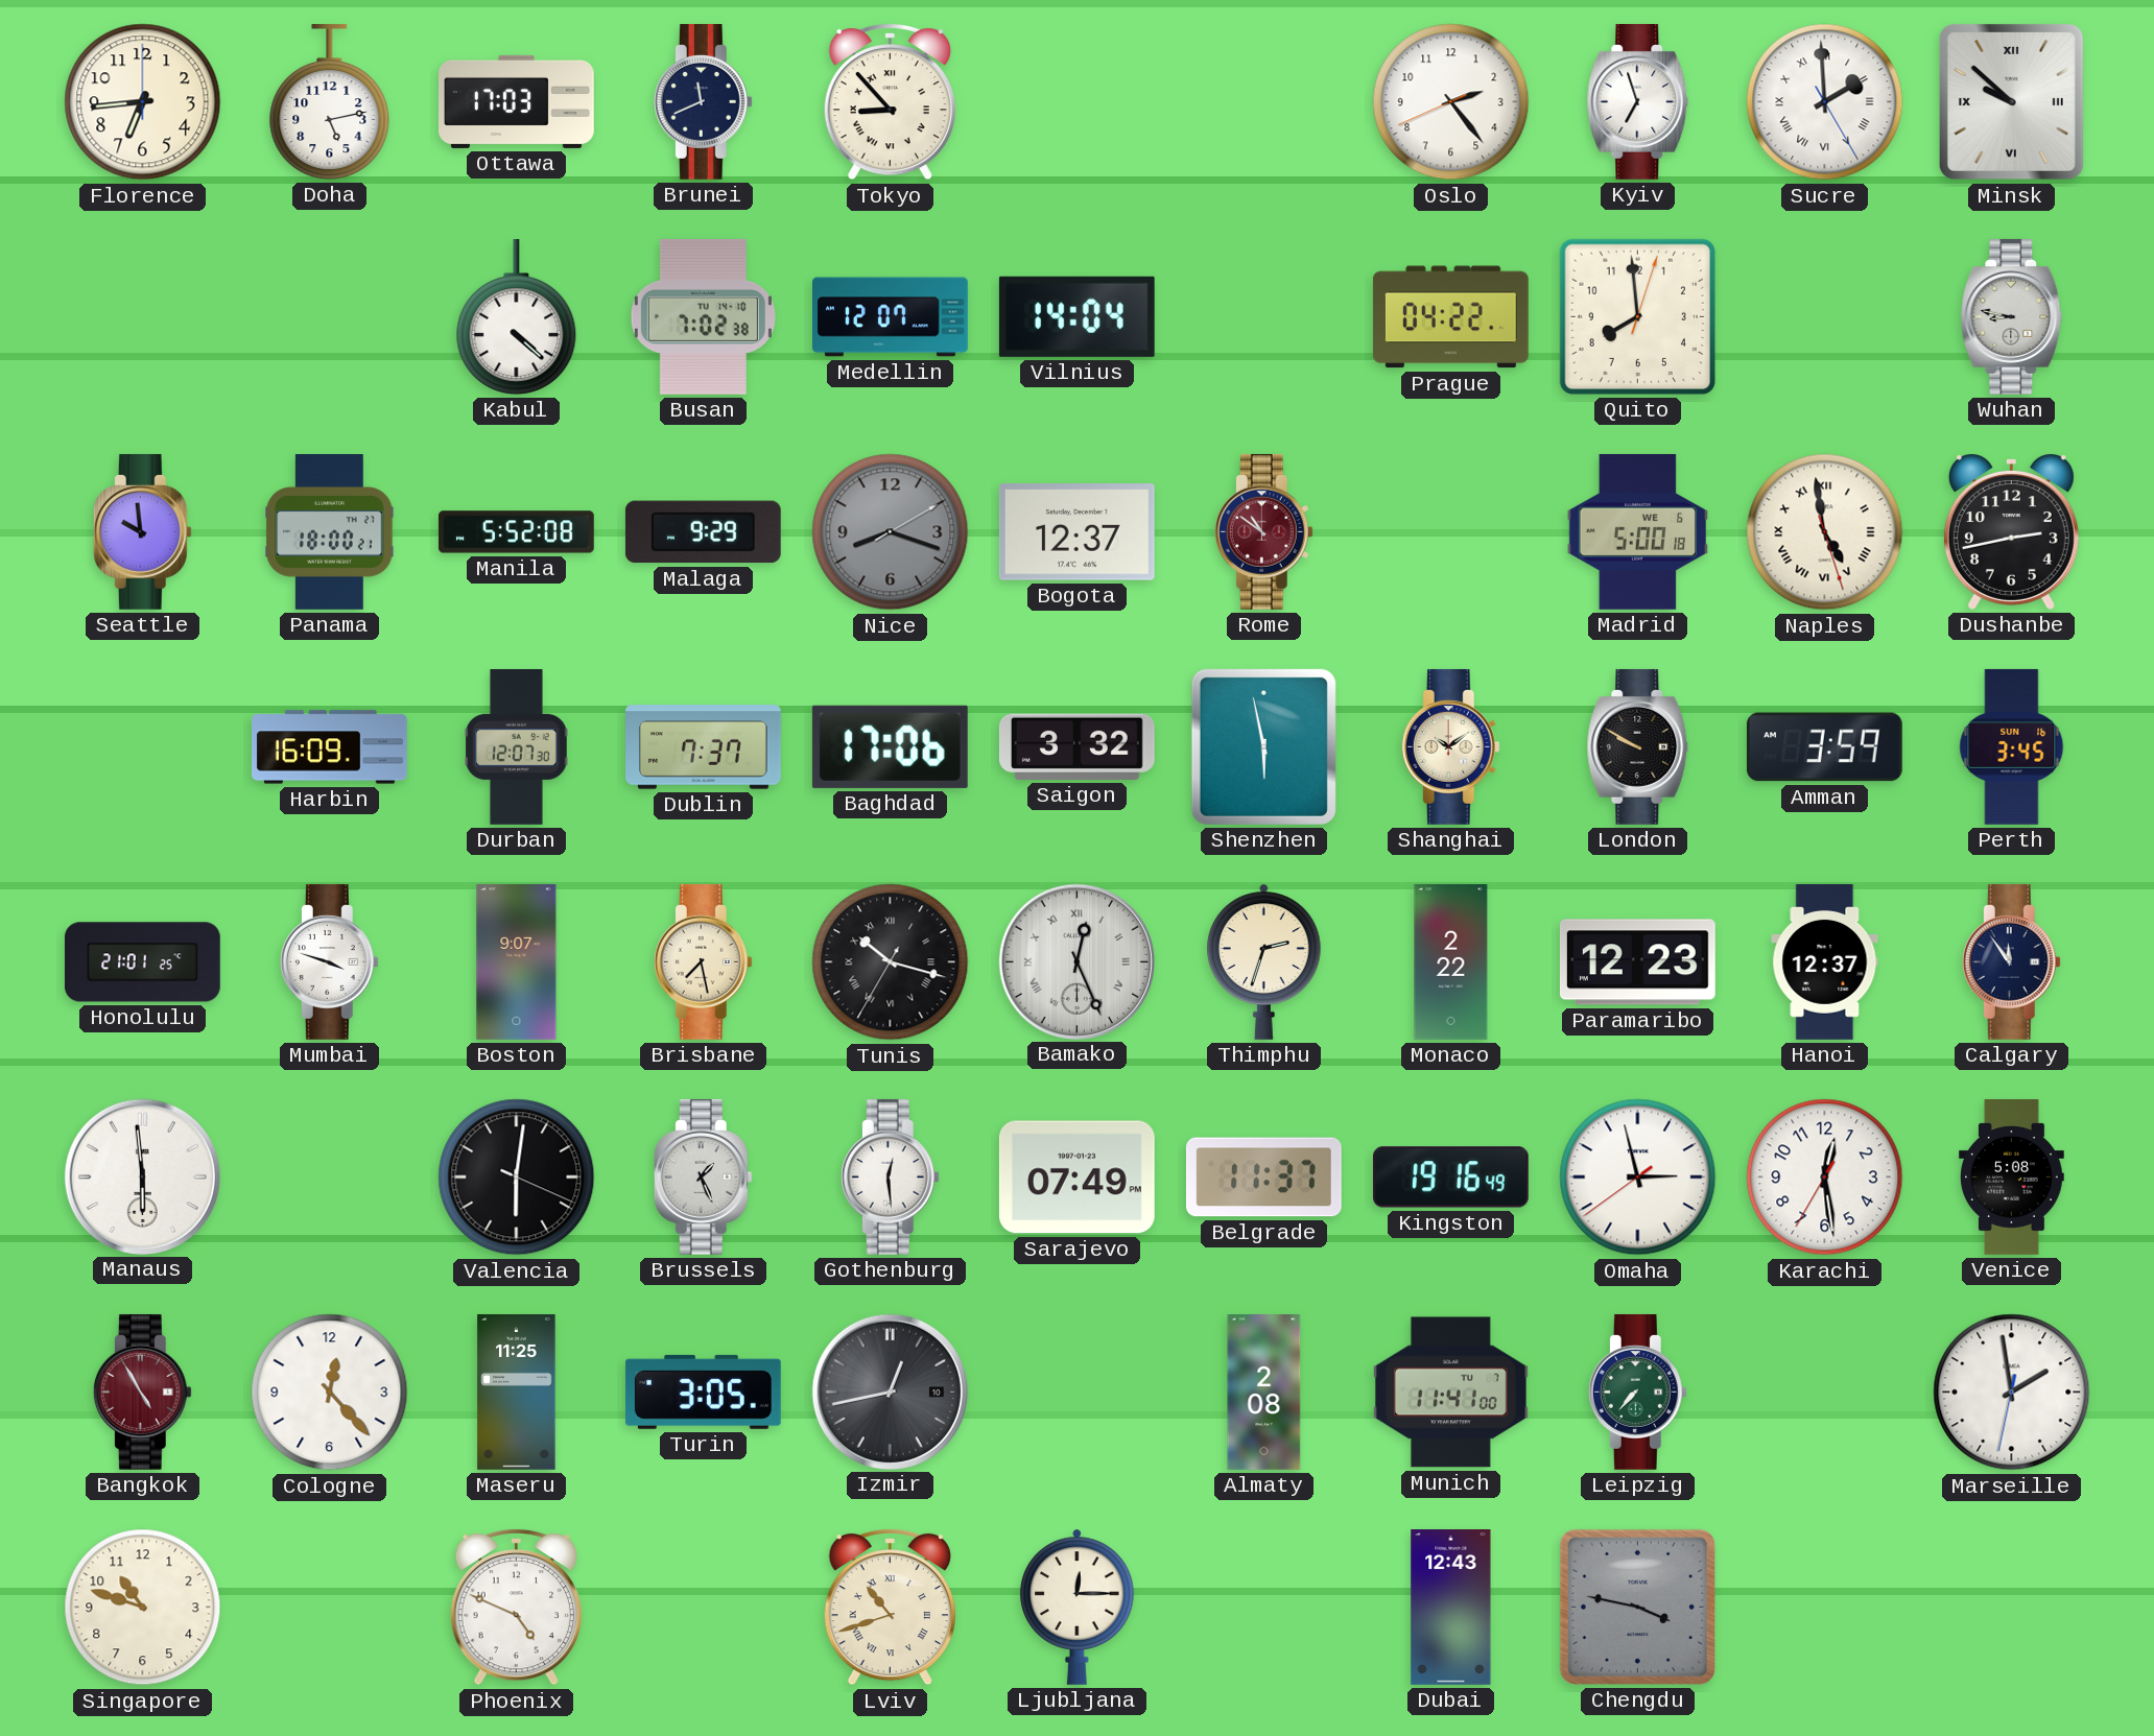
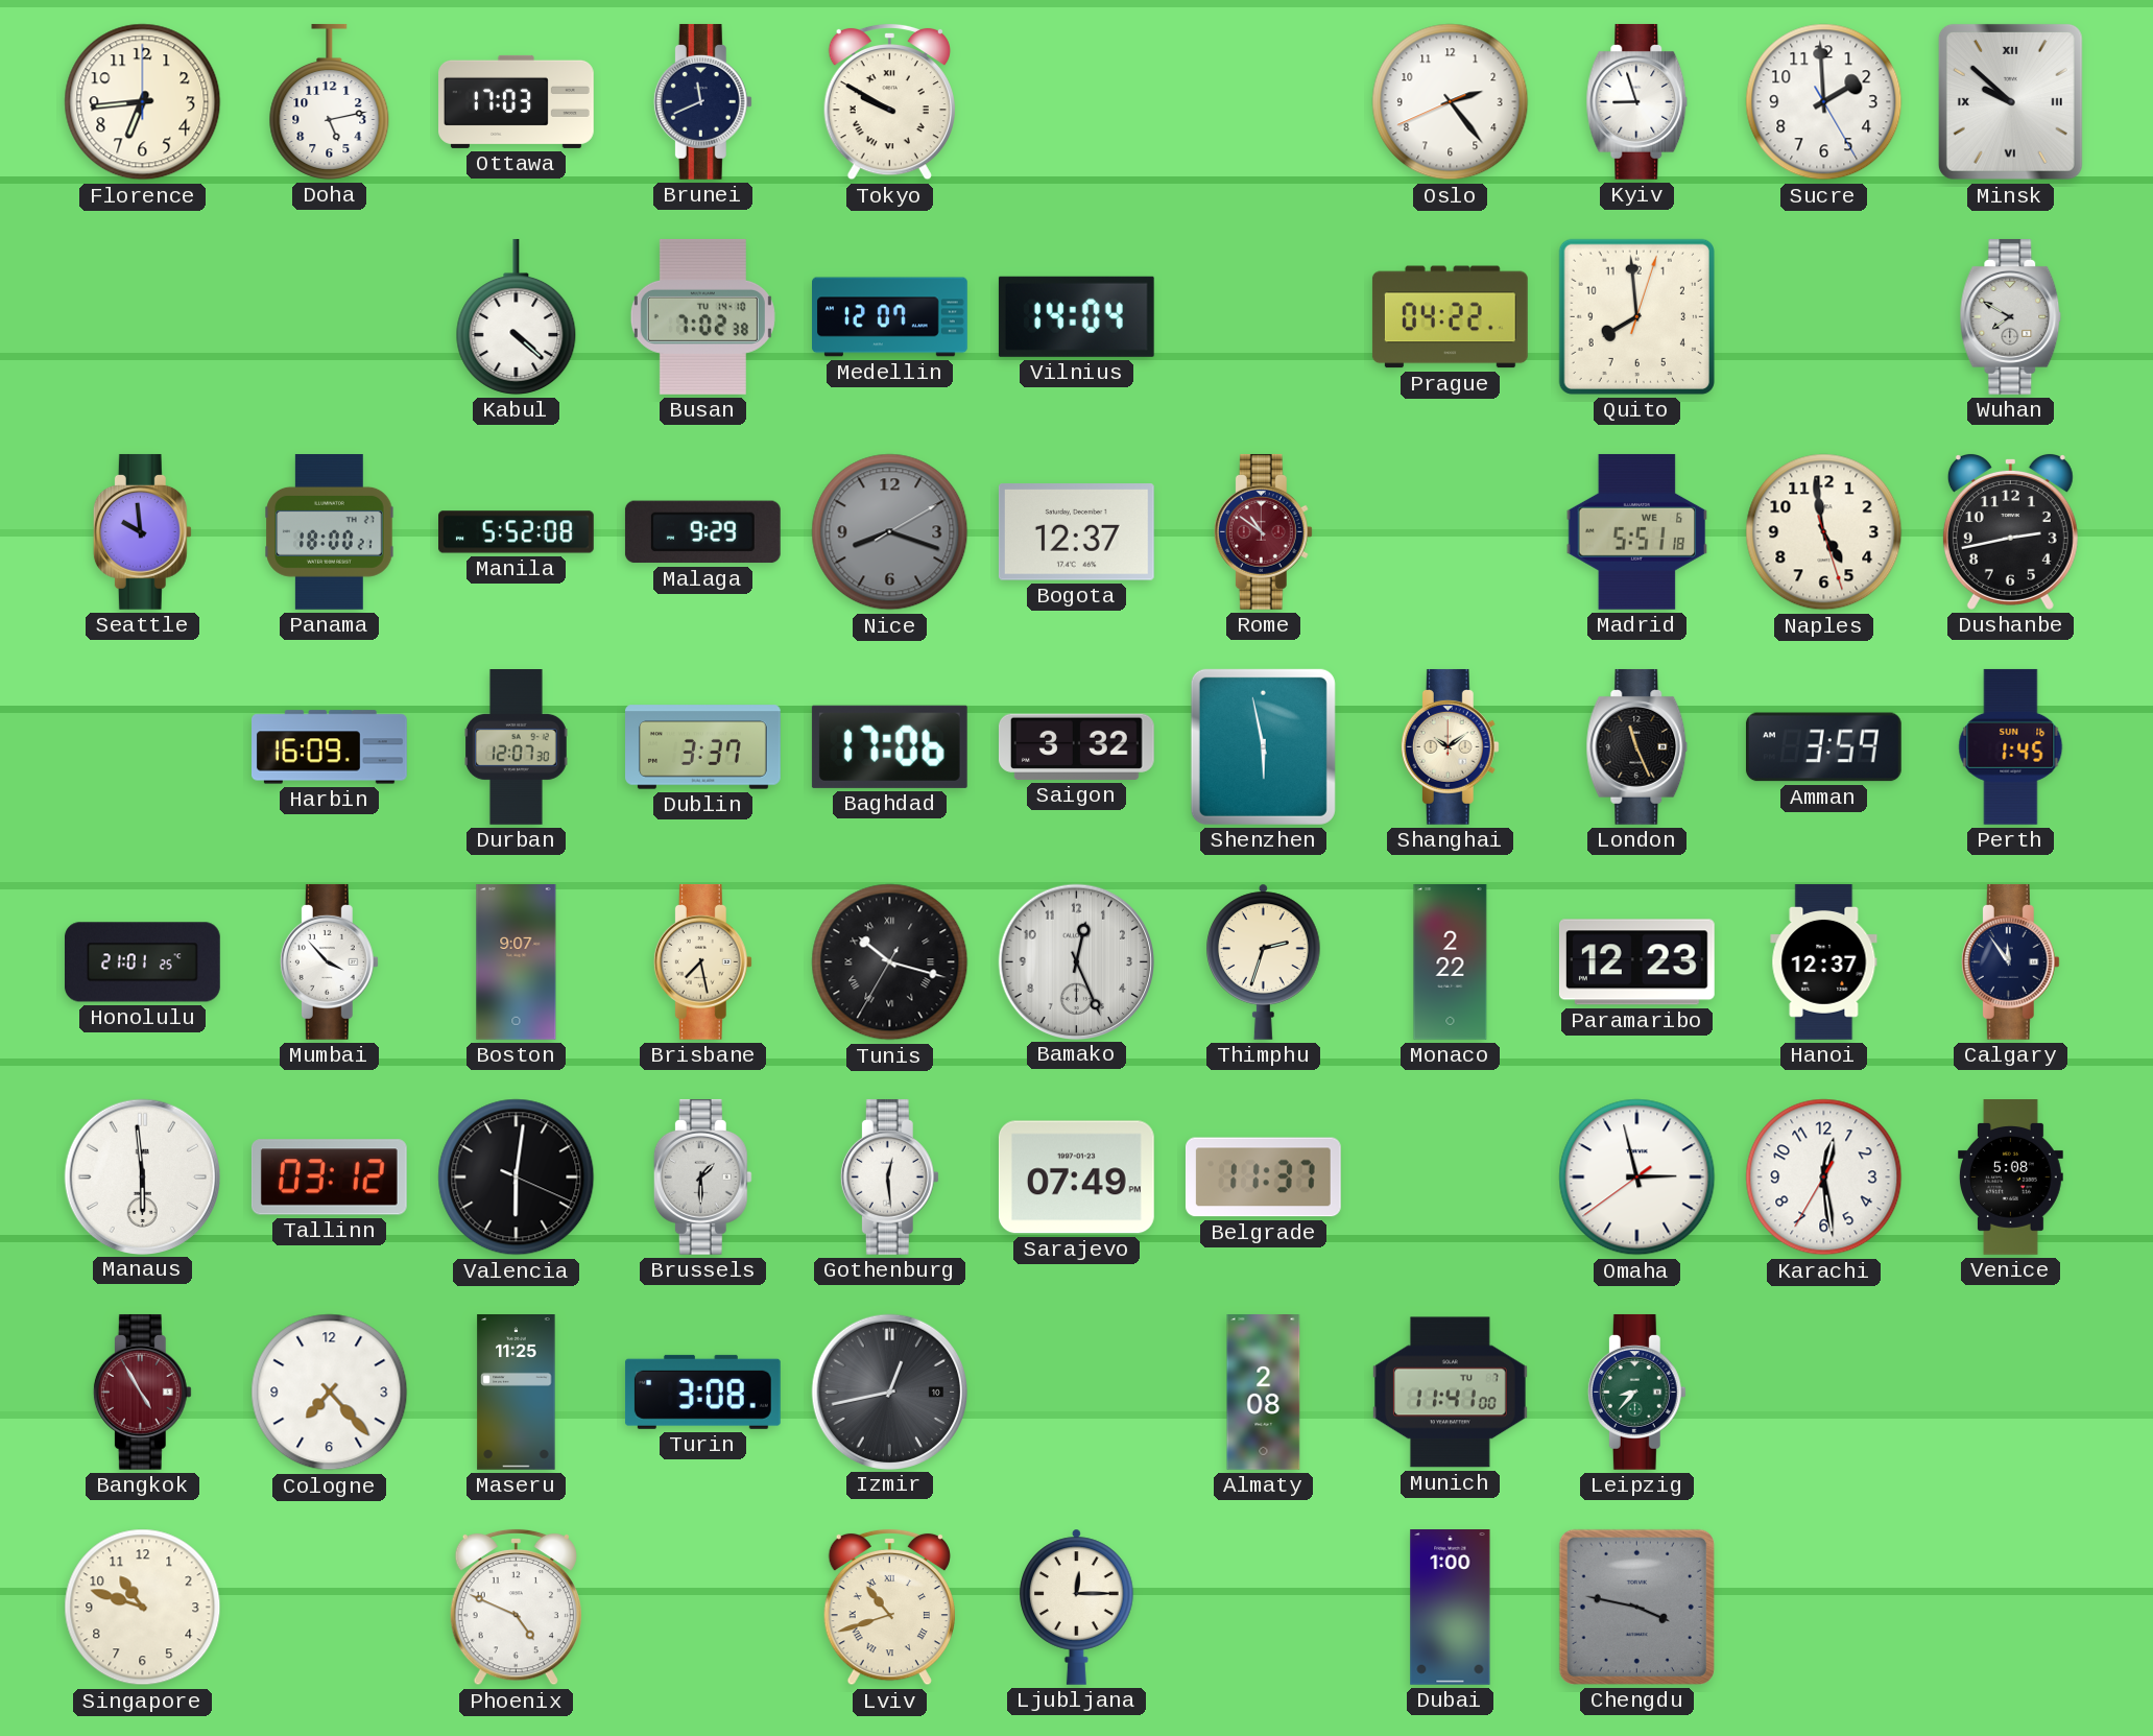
Tokyo: 8:53 -> 9:50
Kyiv: 6:57 -> 8:57
Sucre numerals: Roman -> Arabic
Wuhan: 8:47 -> 7:50
Madrid: 5:00 -> 5:51
Naples numerals: Roman -> Arabic
Dublin: 7:37 -> 3:37
London: 9:50 -> 11:26
Perth: 3:45 -> 1:45
Mumbai: 3:48 -> 3:53
Bamako numerals: Roman -> Arabic
Tallinn: none -> 03:12
Brussels: 1:26 -> 1:30
Kingston: 19:16 -> none
Cologne: 12:23 -> 7:23
Turin: 3:05 -> 3:08
Leipzig: 7:37 -> 8:37
Marseille: 1:58 -> none
Dubai: 12:43 -> 1:00
